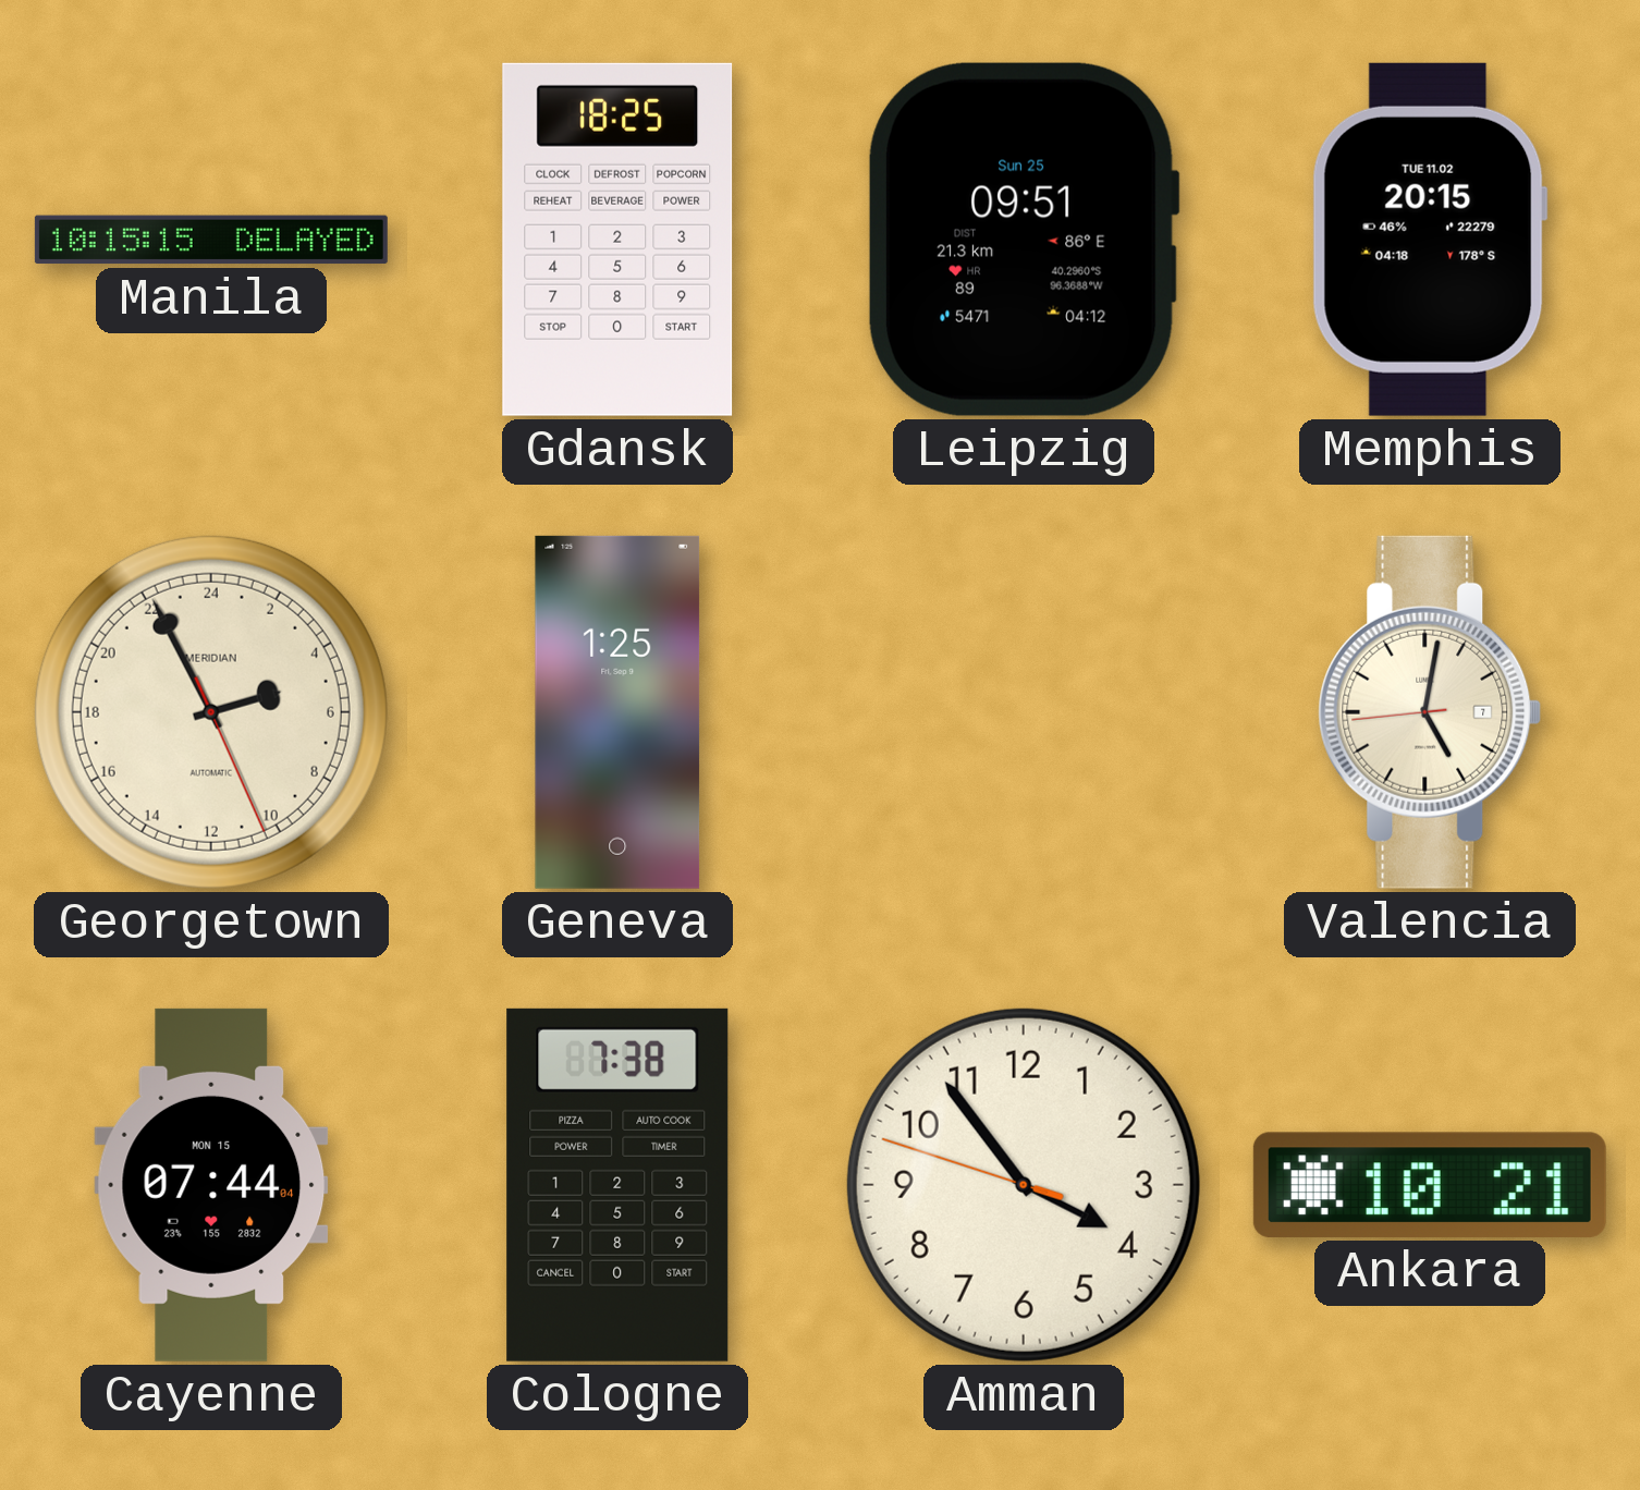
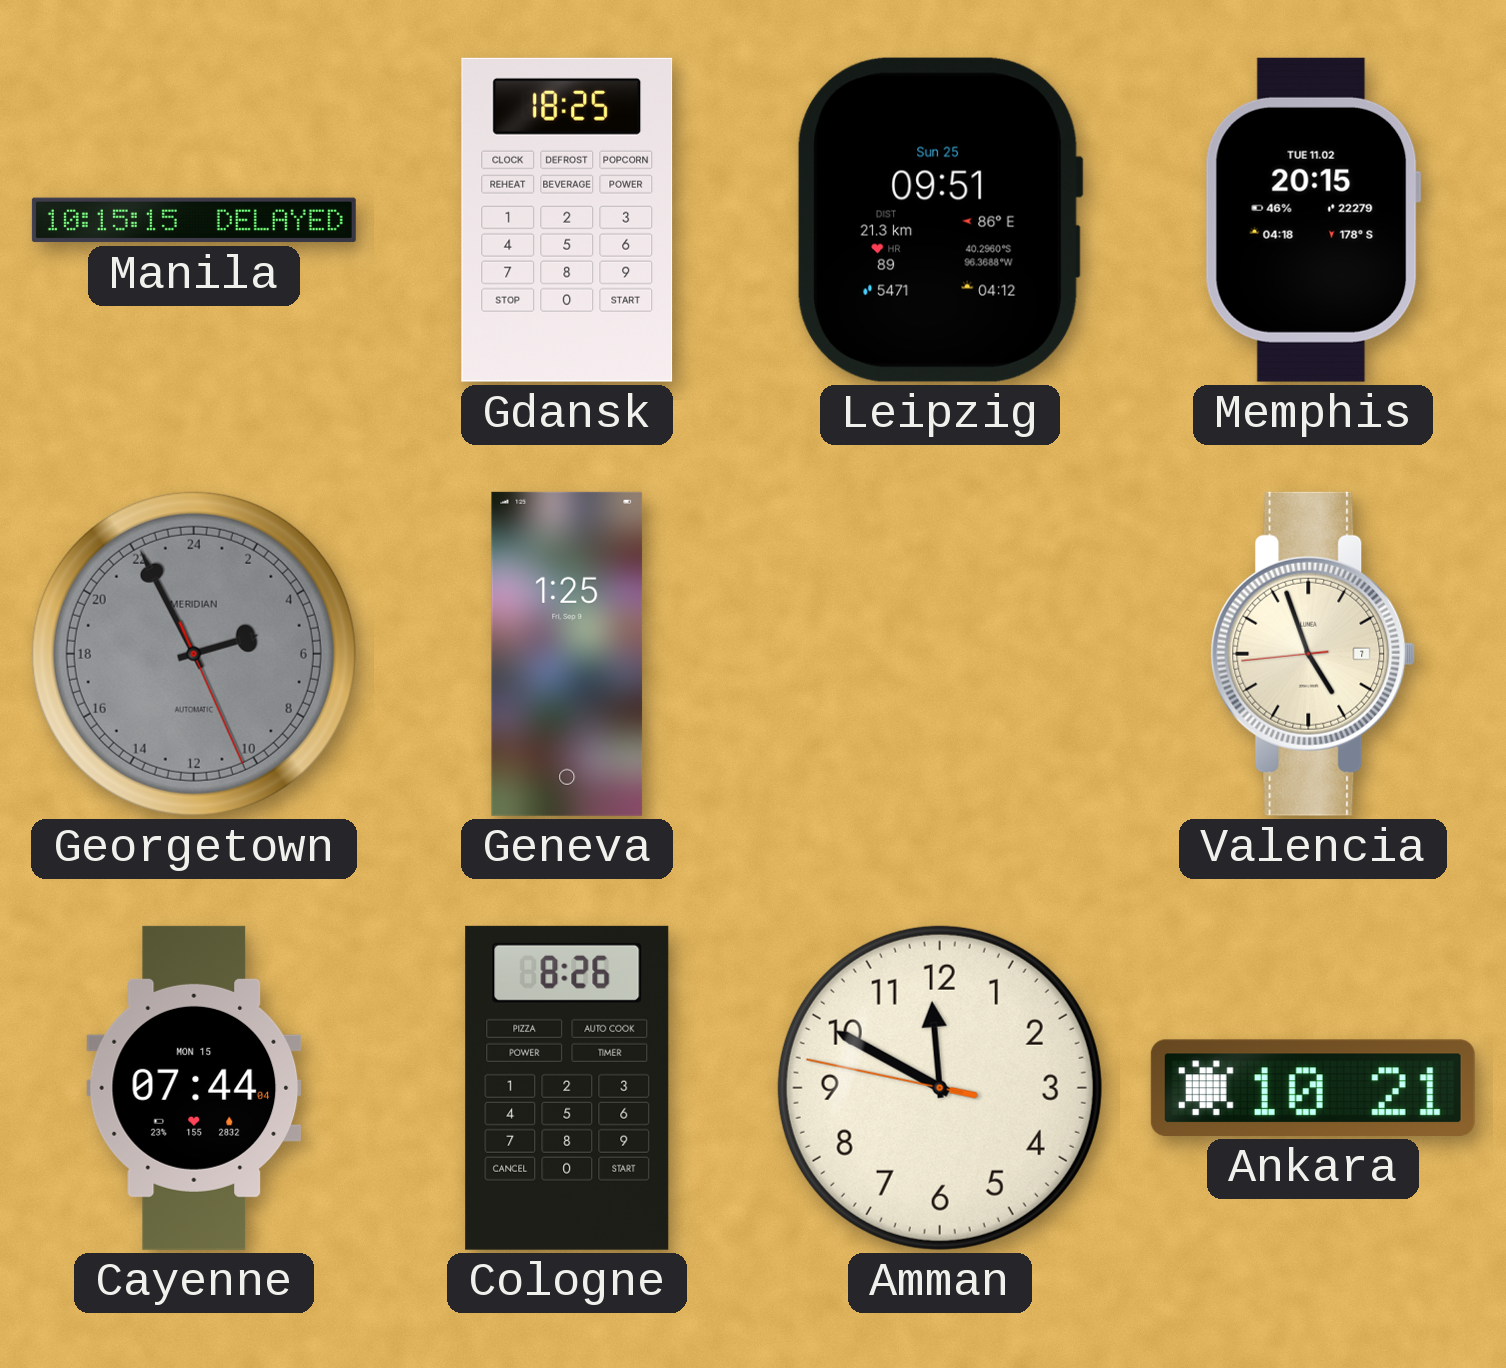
Georgetown dial: cream -> grey
Valencia: 5:01 -> 4:56
Cologne: 7:38 -> 8:26
Amman: 3:53 -> 11:49
